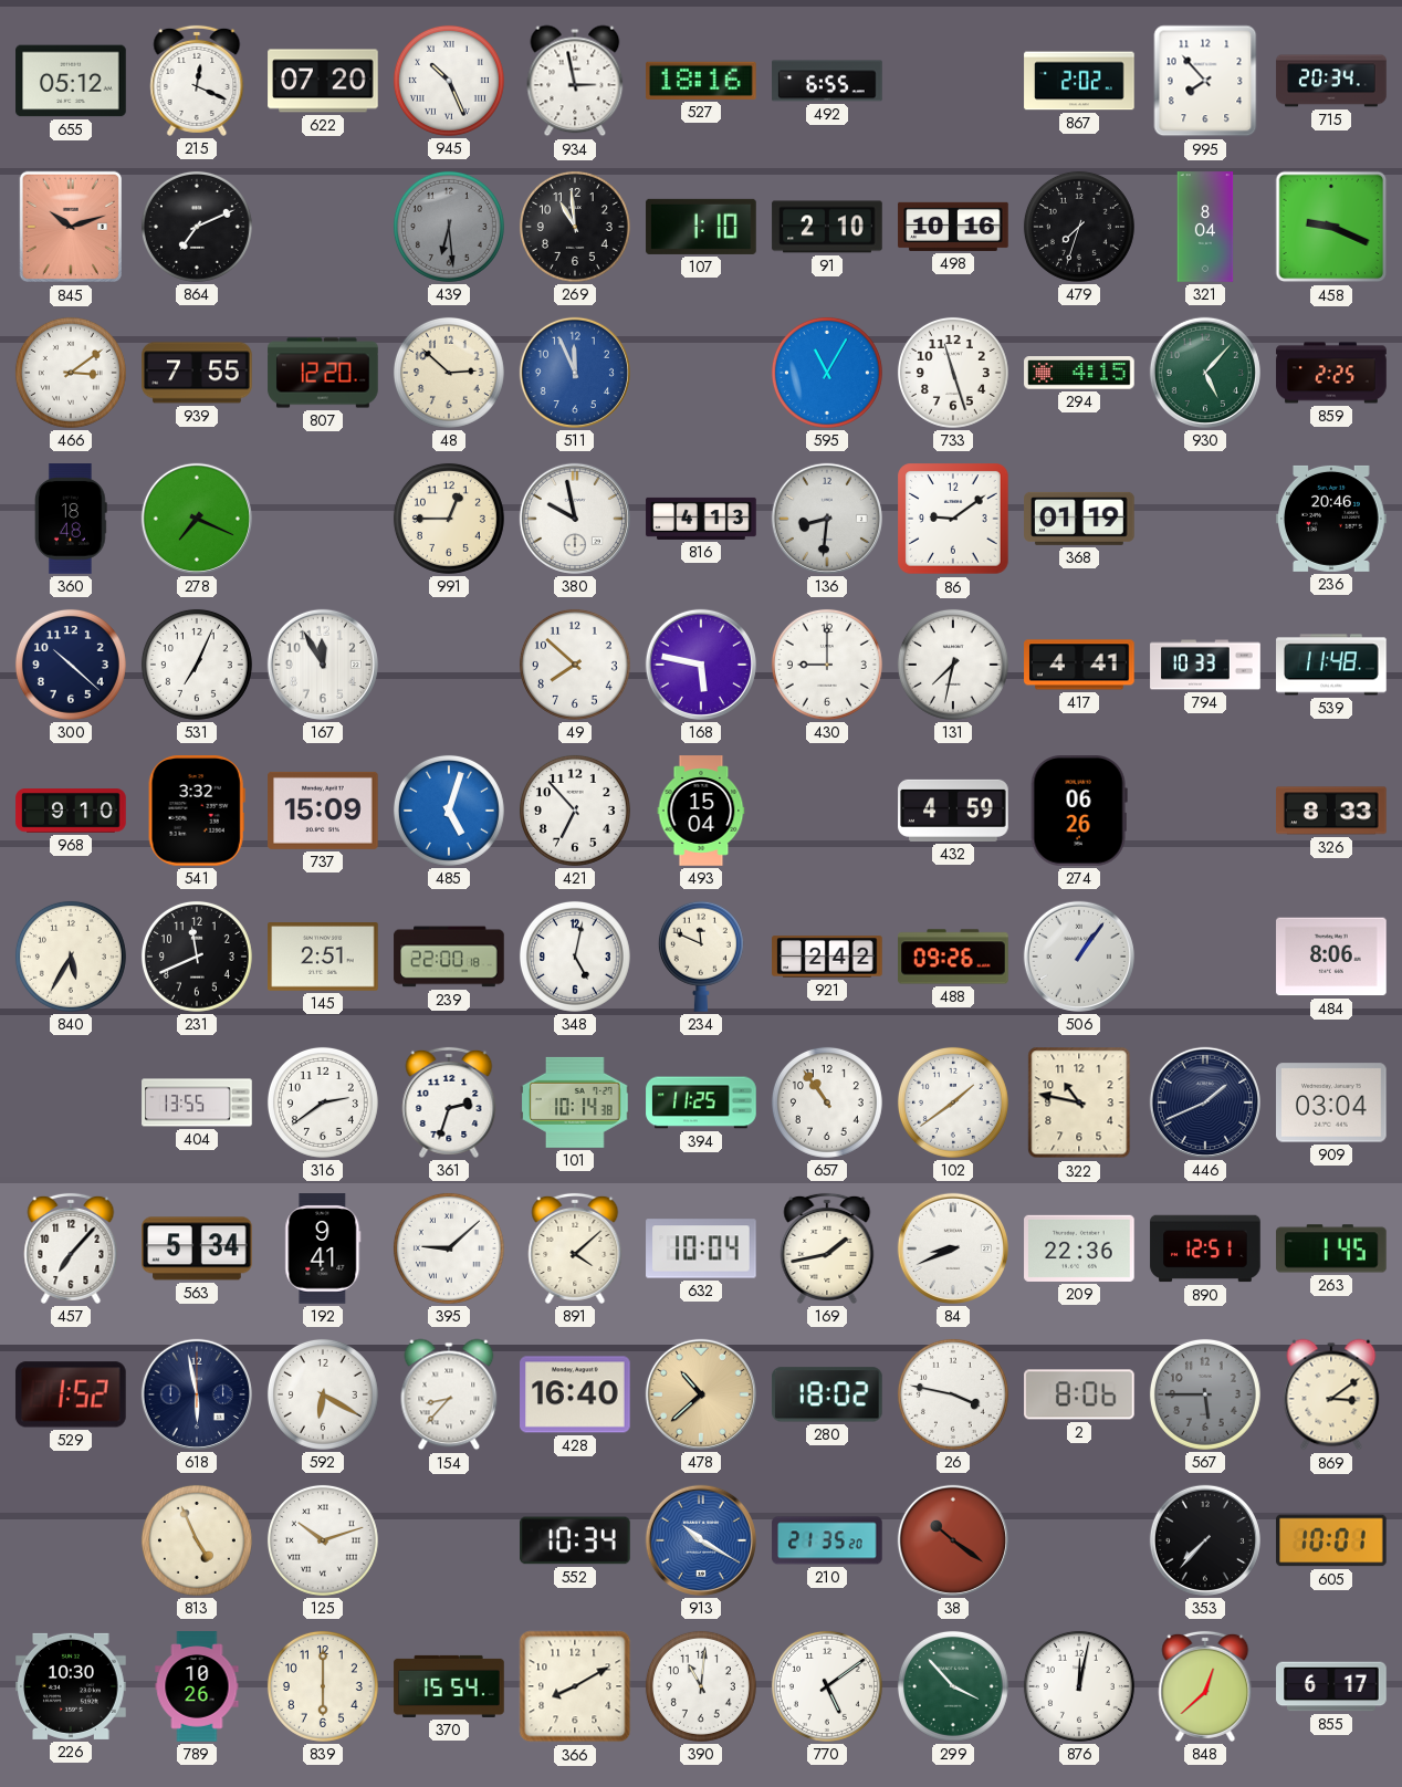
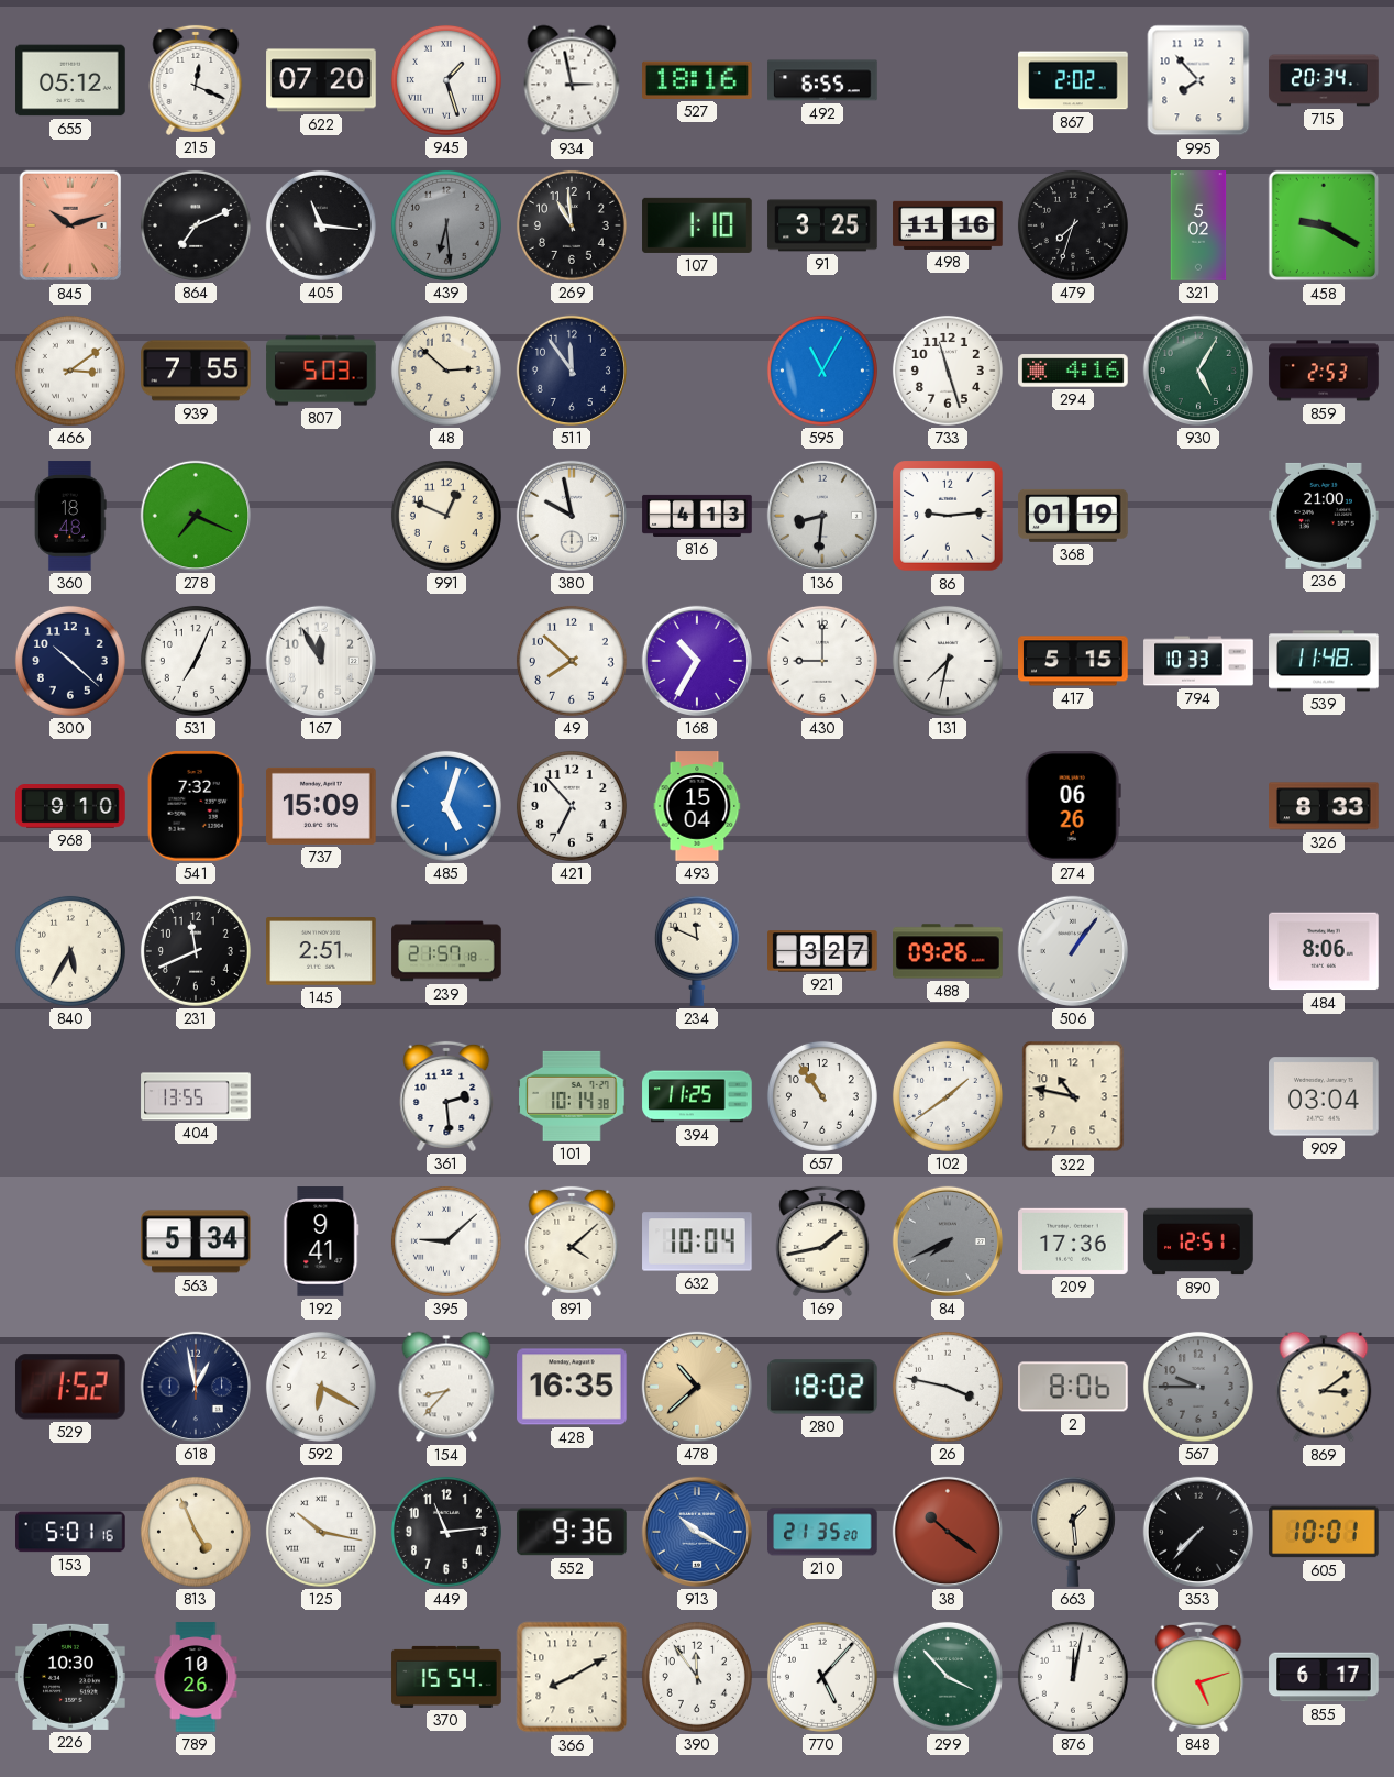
945: 10:26 -> 1:27
405: none -> 11:16
91: 2:10 -> 3:25
498: 10:16 -> 11:16
321: 8:04 -> 5:02
458: 9:19 -> 9:20
807: 12:20 -> 5:03
511: 11:56 -> 11:54
511 dial: blue -> navy
294: 4:15 -> 4:16
930: 5:07 -> 5:05
859: 2:25 -> 2:53
991: 12:45 -> 12:49
86: 9:09 -> 9:14
236: 20:46 -> 21:00
168: 5:47 -> 10:35
417: 4:41 -> 5:15
541: 3:32 -> 7:32
432: 4:59 -> none
239: 22:00 -> 21:57
348: 5:02 -> none
921: 2:42 -> 3:27
316: 2:39 -> none
361: 2:33 -> 2:29
446: 1:41 -> none
457: 7:07 -> none
84: 8:41 -> 7:41
84 dial: white -> grey
209: 22:36 -> 17:36
263: 1:45 -> none
618: 5:58 -> 12:58
428: 16:40 -> 16:35
567: 5:45 -> 9:45
153: none -> 5:01
125: 10:12 -> 10:17
449: none -> 11:14
552: 10:34 -> 9:36
663: none -> 1:29
839: 6:00 -> none
390: 11:01 -> 11:54
770: 5:09 -> 5:07
848: 12:38 -> 5:12
